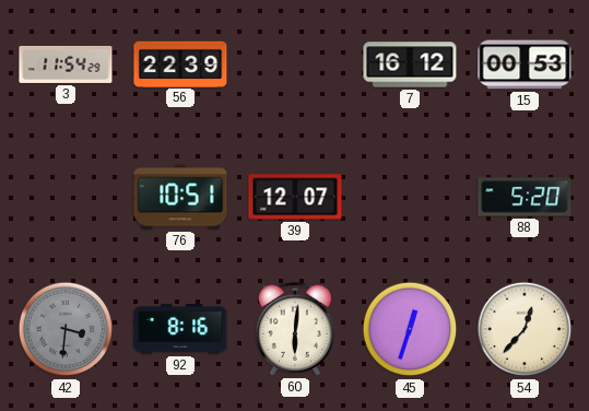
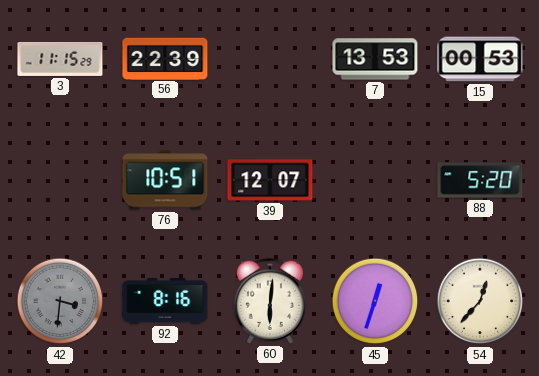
3: 11:54 -> 11:15
7: 16:12 -> 13:53
